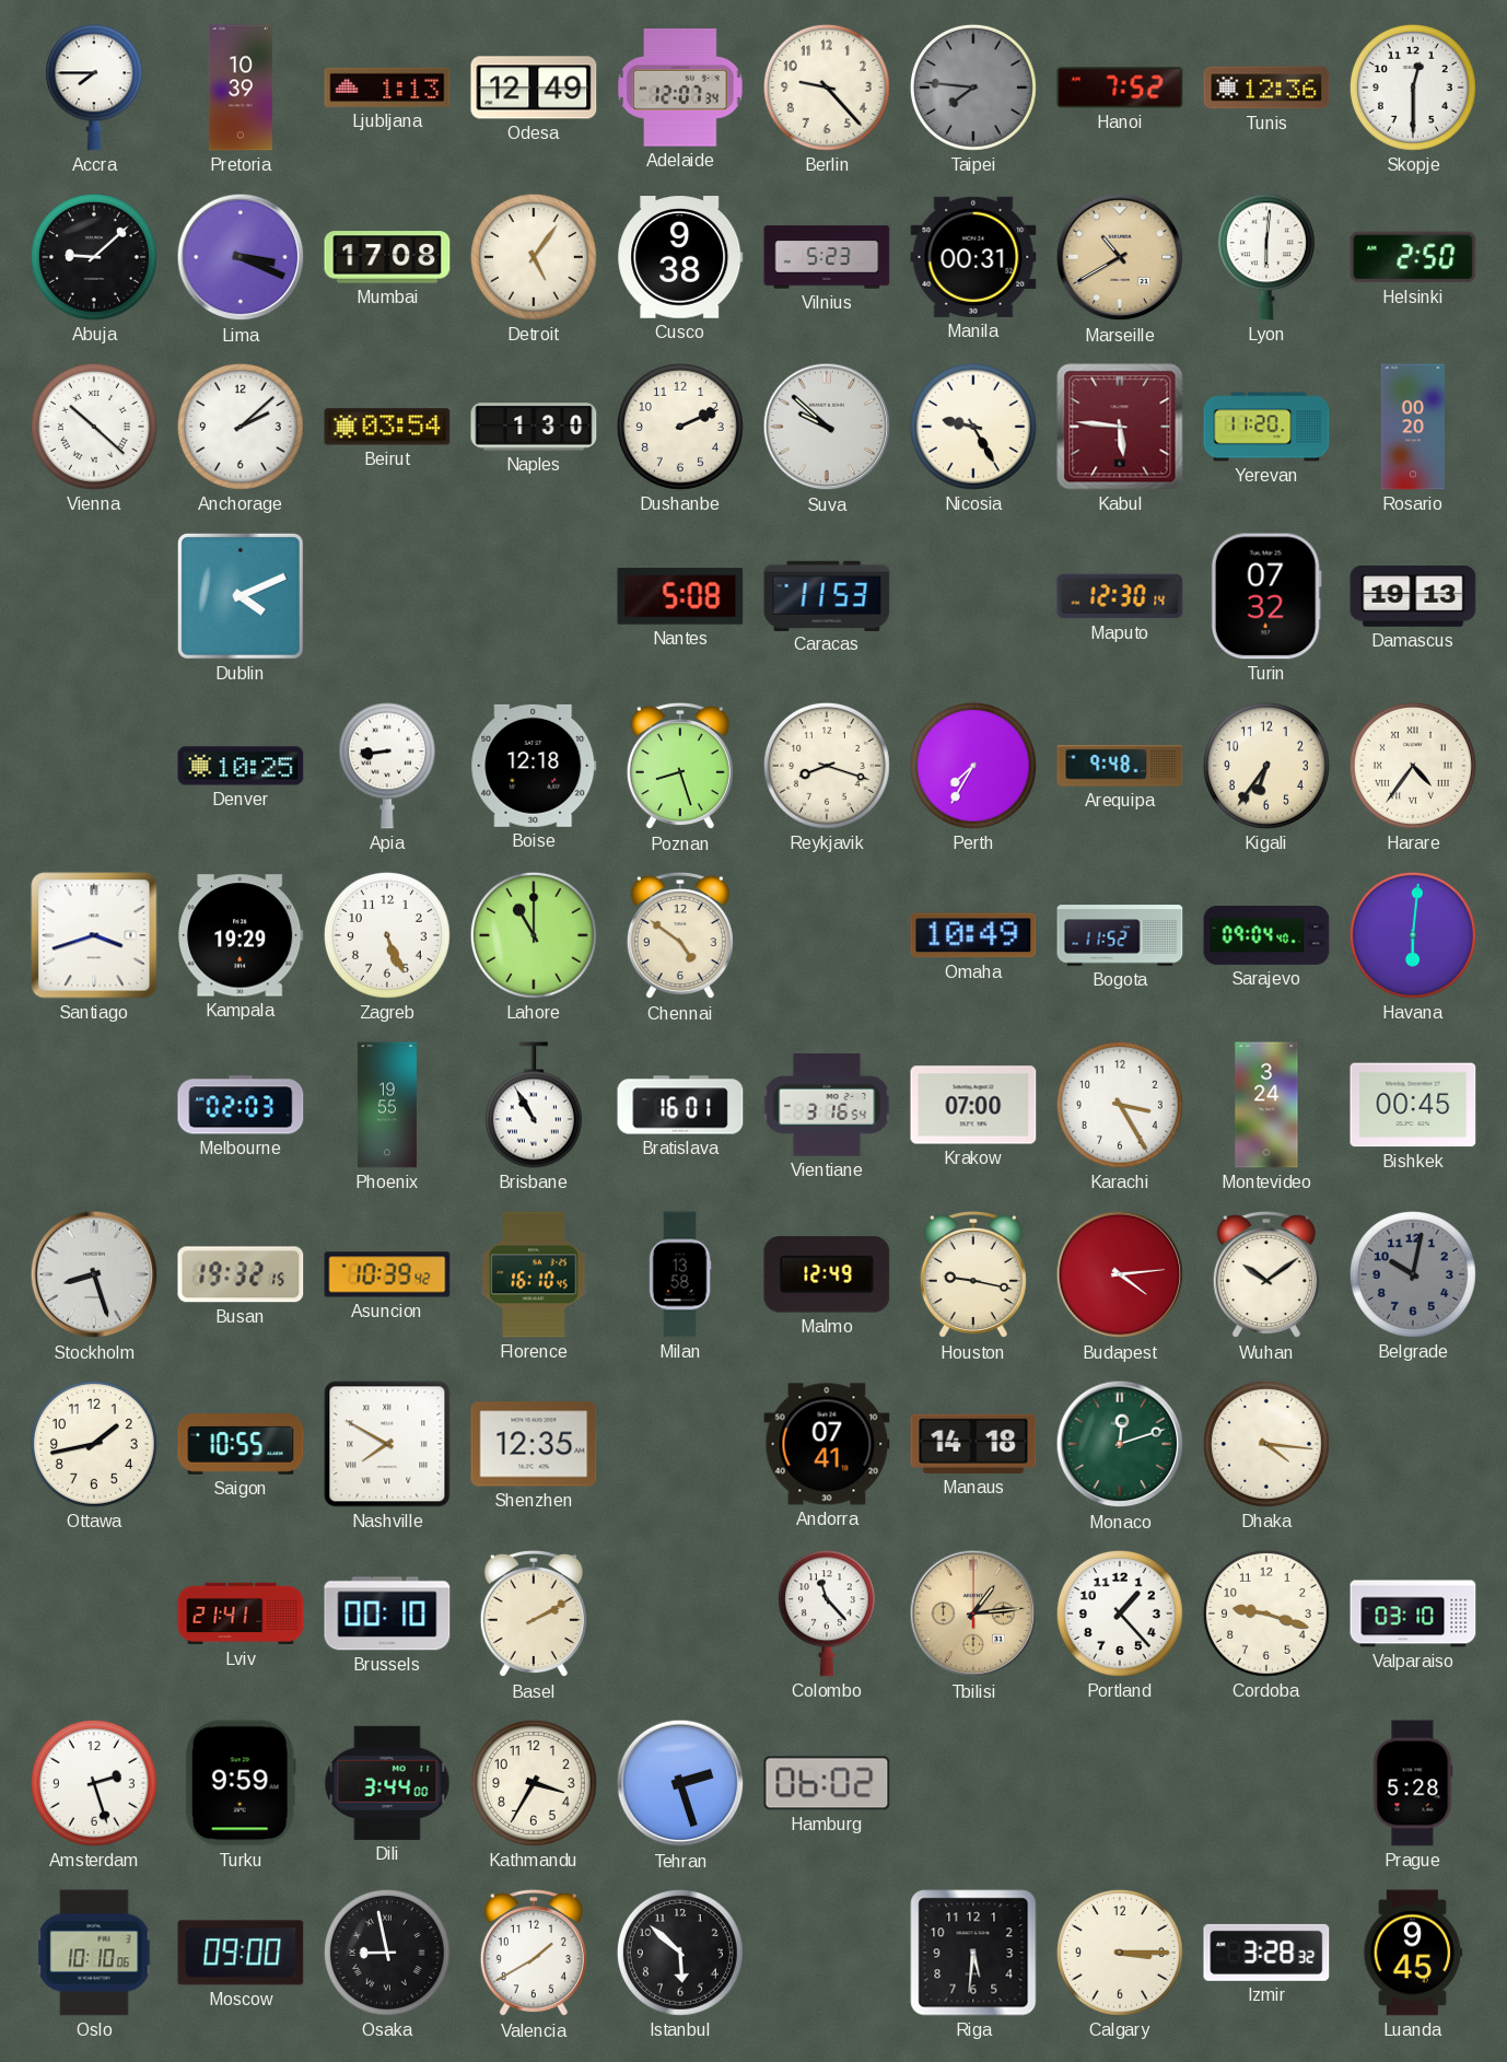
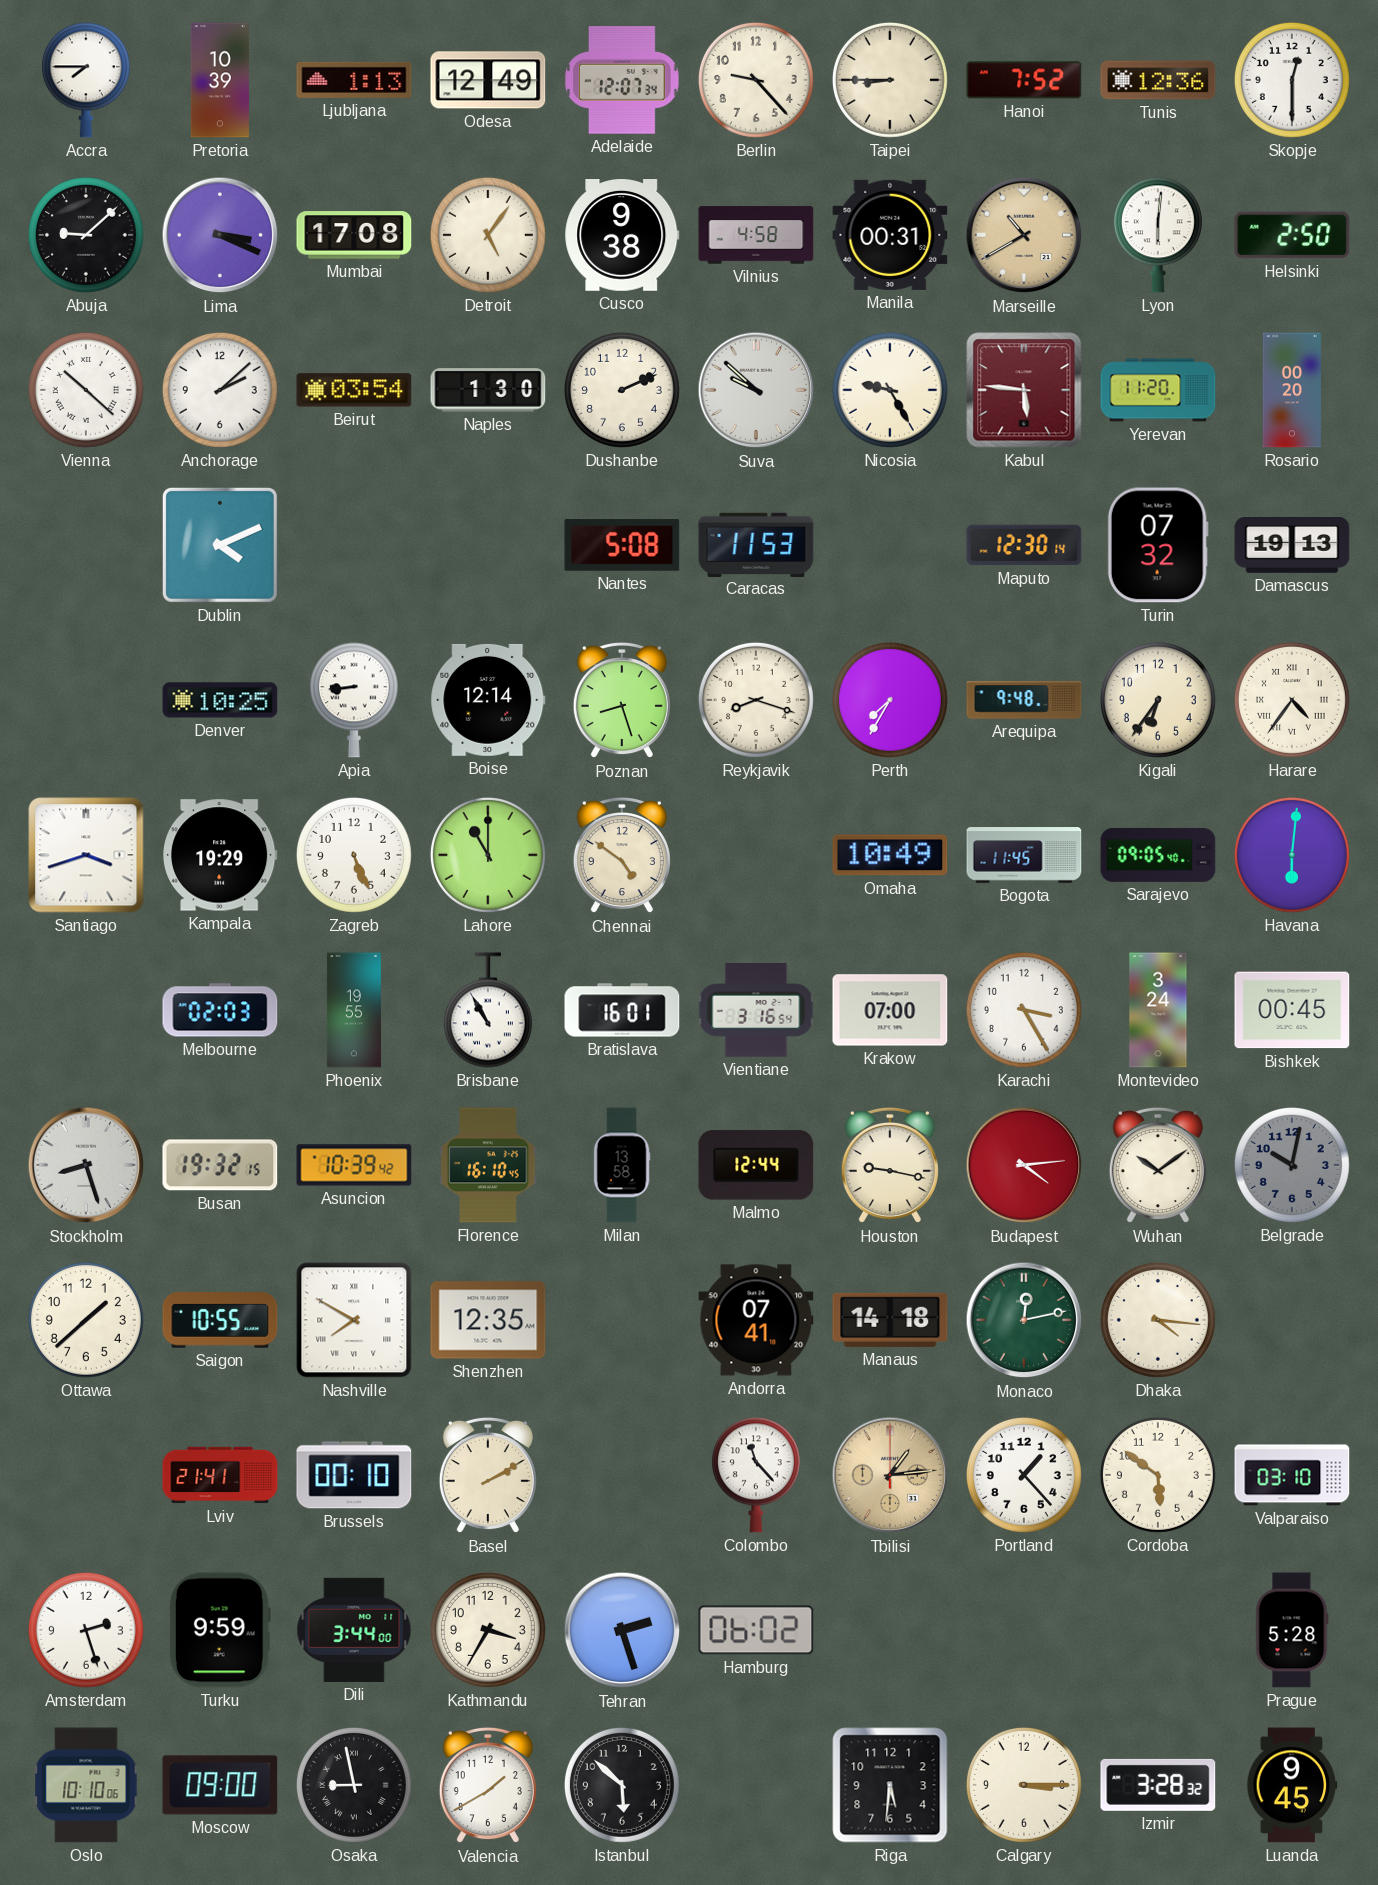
Taipei: 7:46 -> 8:45
Taipei dial: grey -> cream
Vilnius: 5:23 -> 4:58
Boise: 12:18 -> 12:14
Bogota: 11:52 -> 11:45
Sarajevo: 09:04 -> 09:05
Malmo: 12:49 -> 12:44
Ottawa: 1:43 -> 1:38
Monaco: 12:12 -> 12:13
Cordoba: 9:18 -> 5:51
